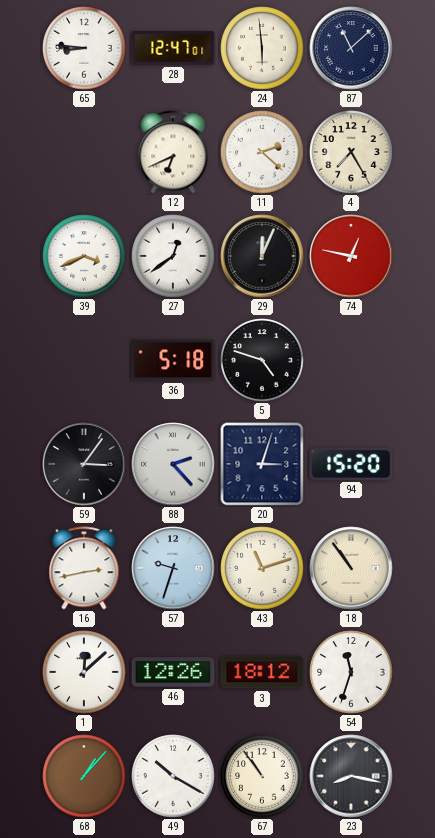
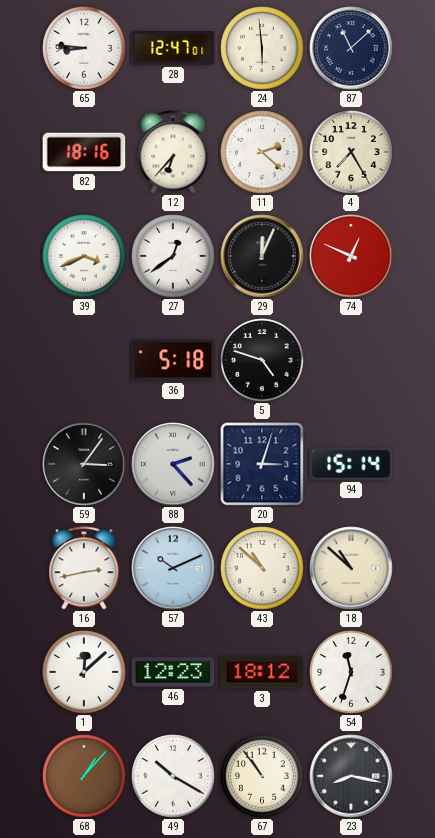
82: none -> 18:16
12: 6:41 -> 6:37
74: 12:47 -> 12:49
94: 15:20 -> 15:14
57: 9:33 -> 10:11
43: 11:12 -> 10:52
18: 10:54 -> 10:52
46: 12:26 -> 12:23
